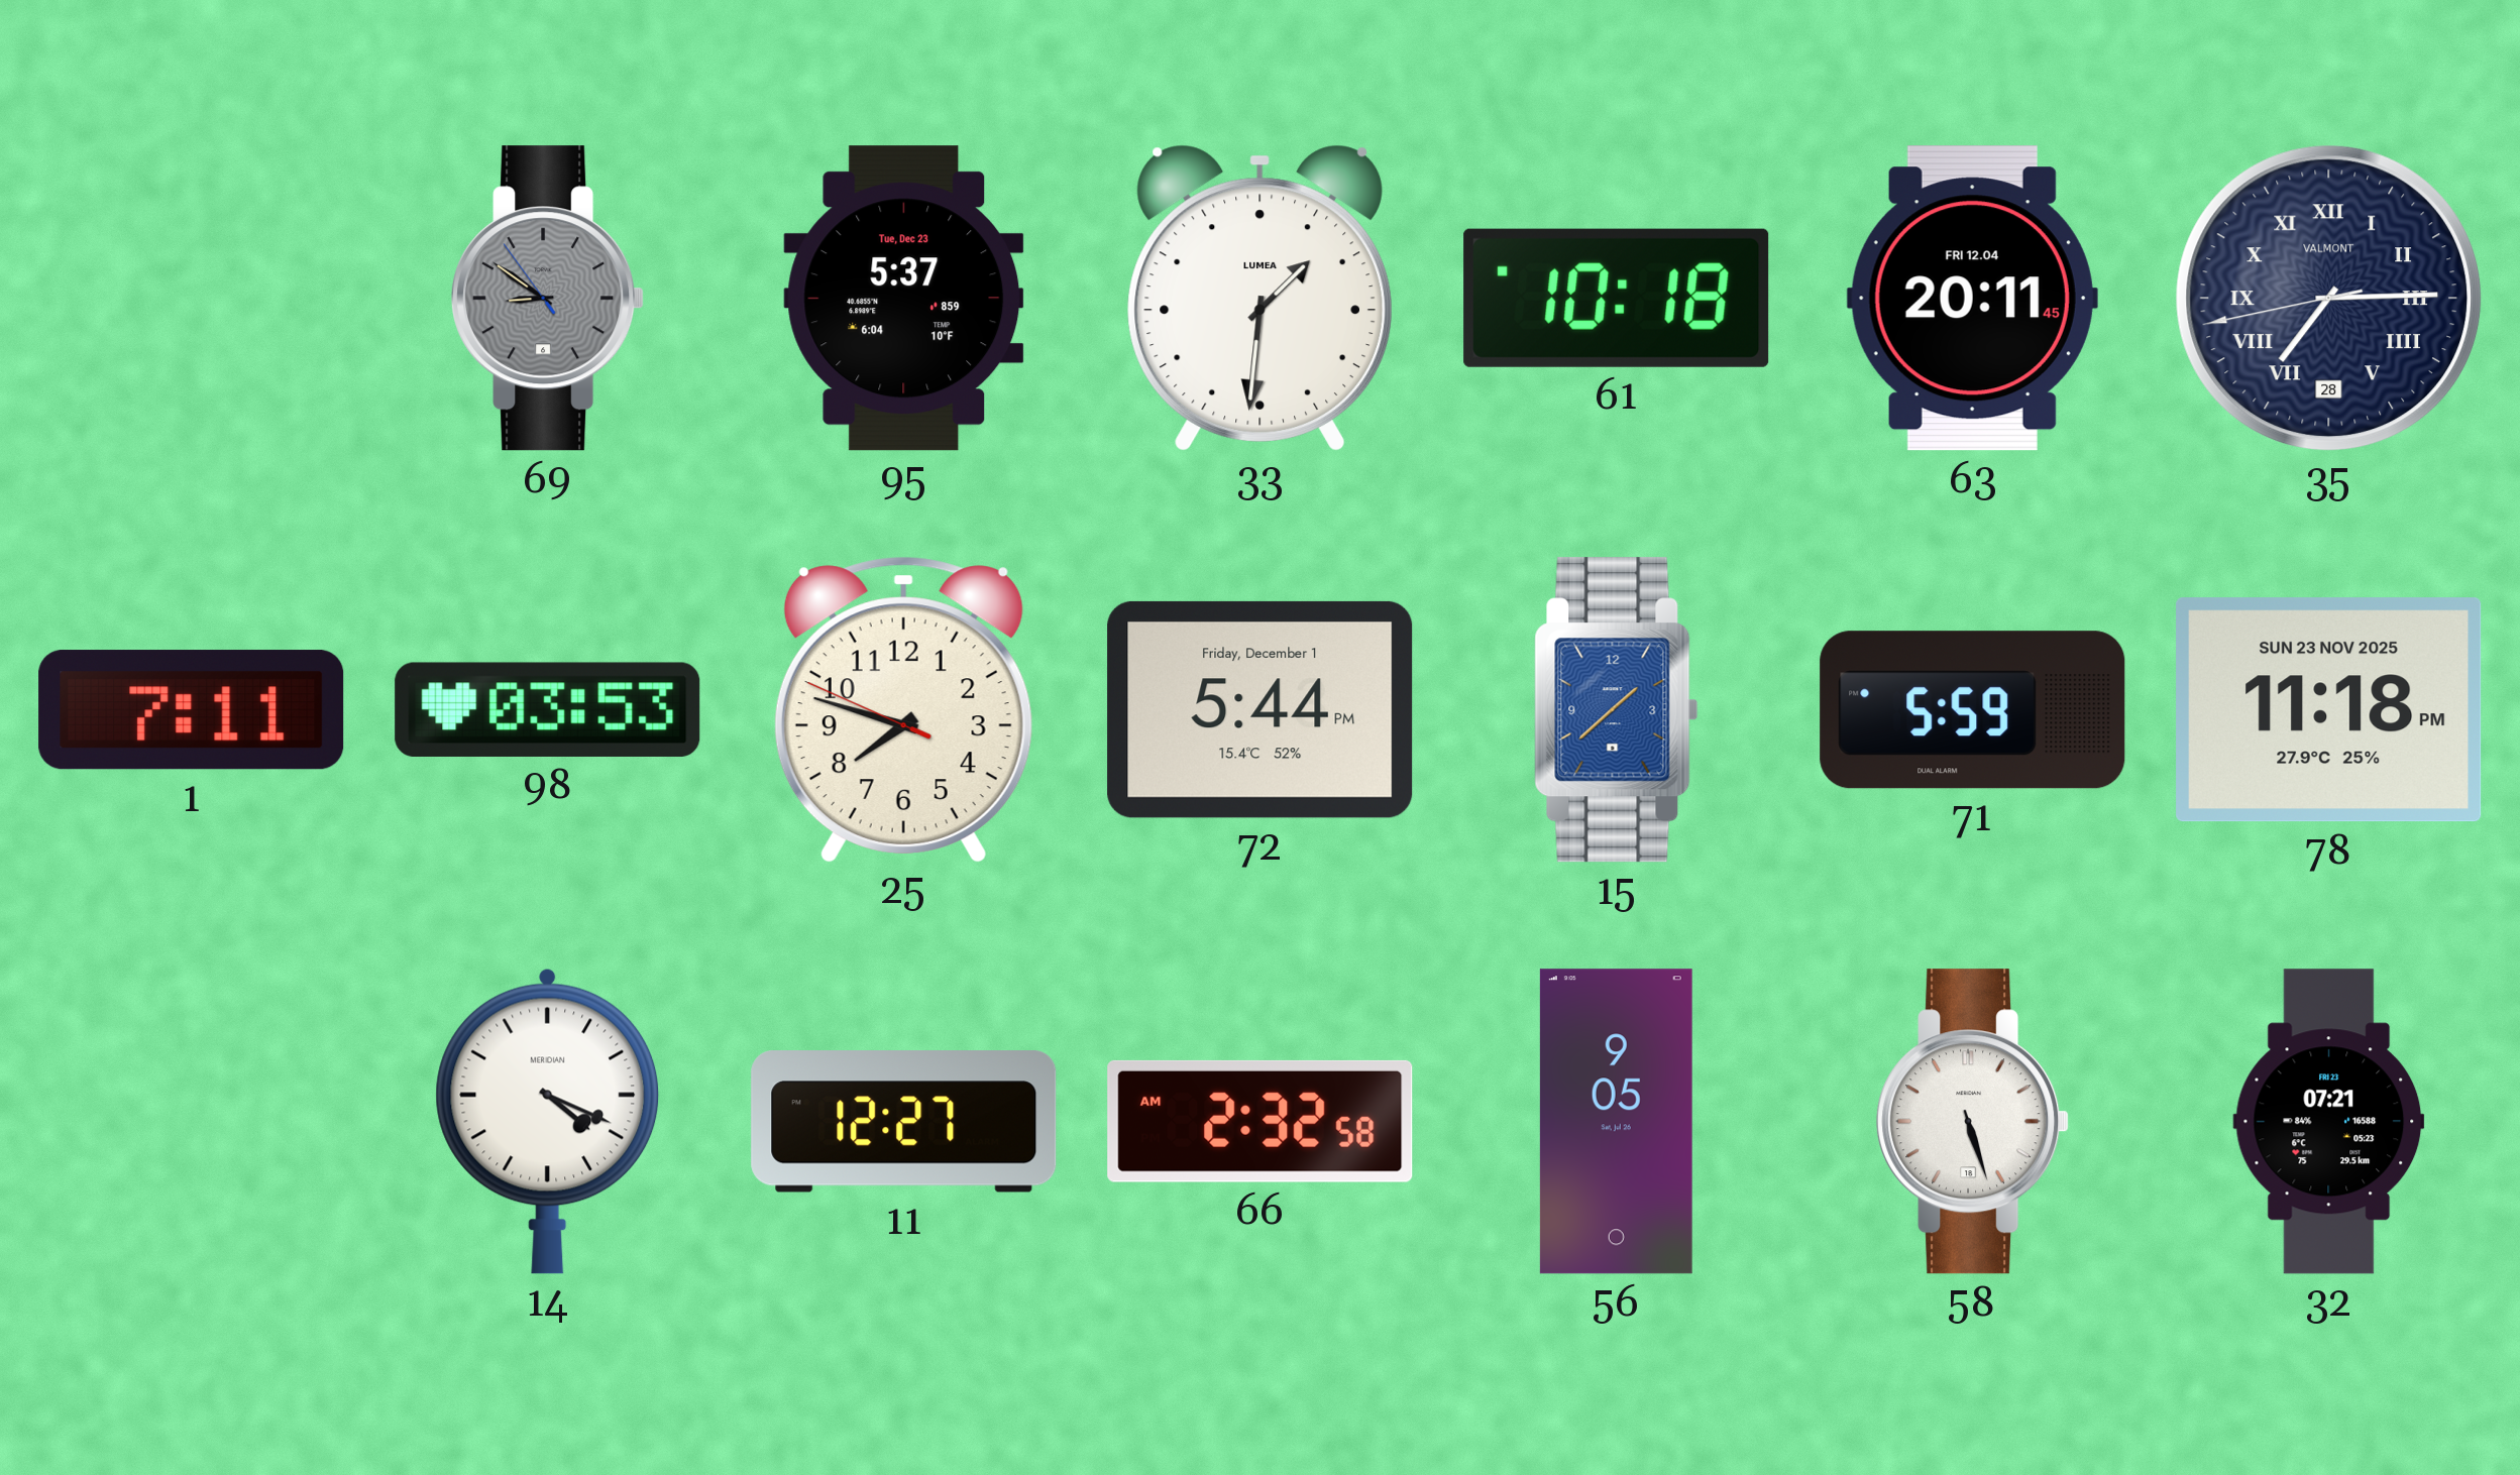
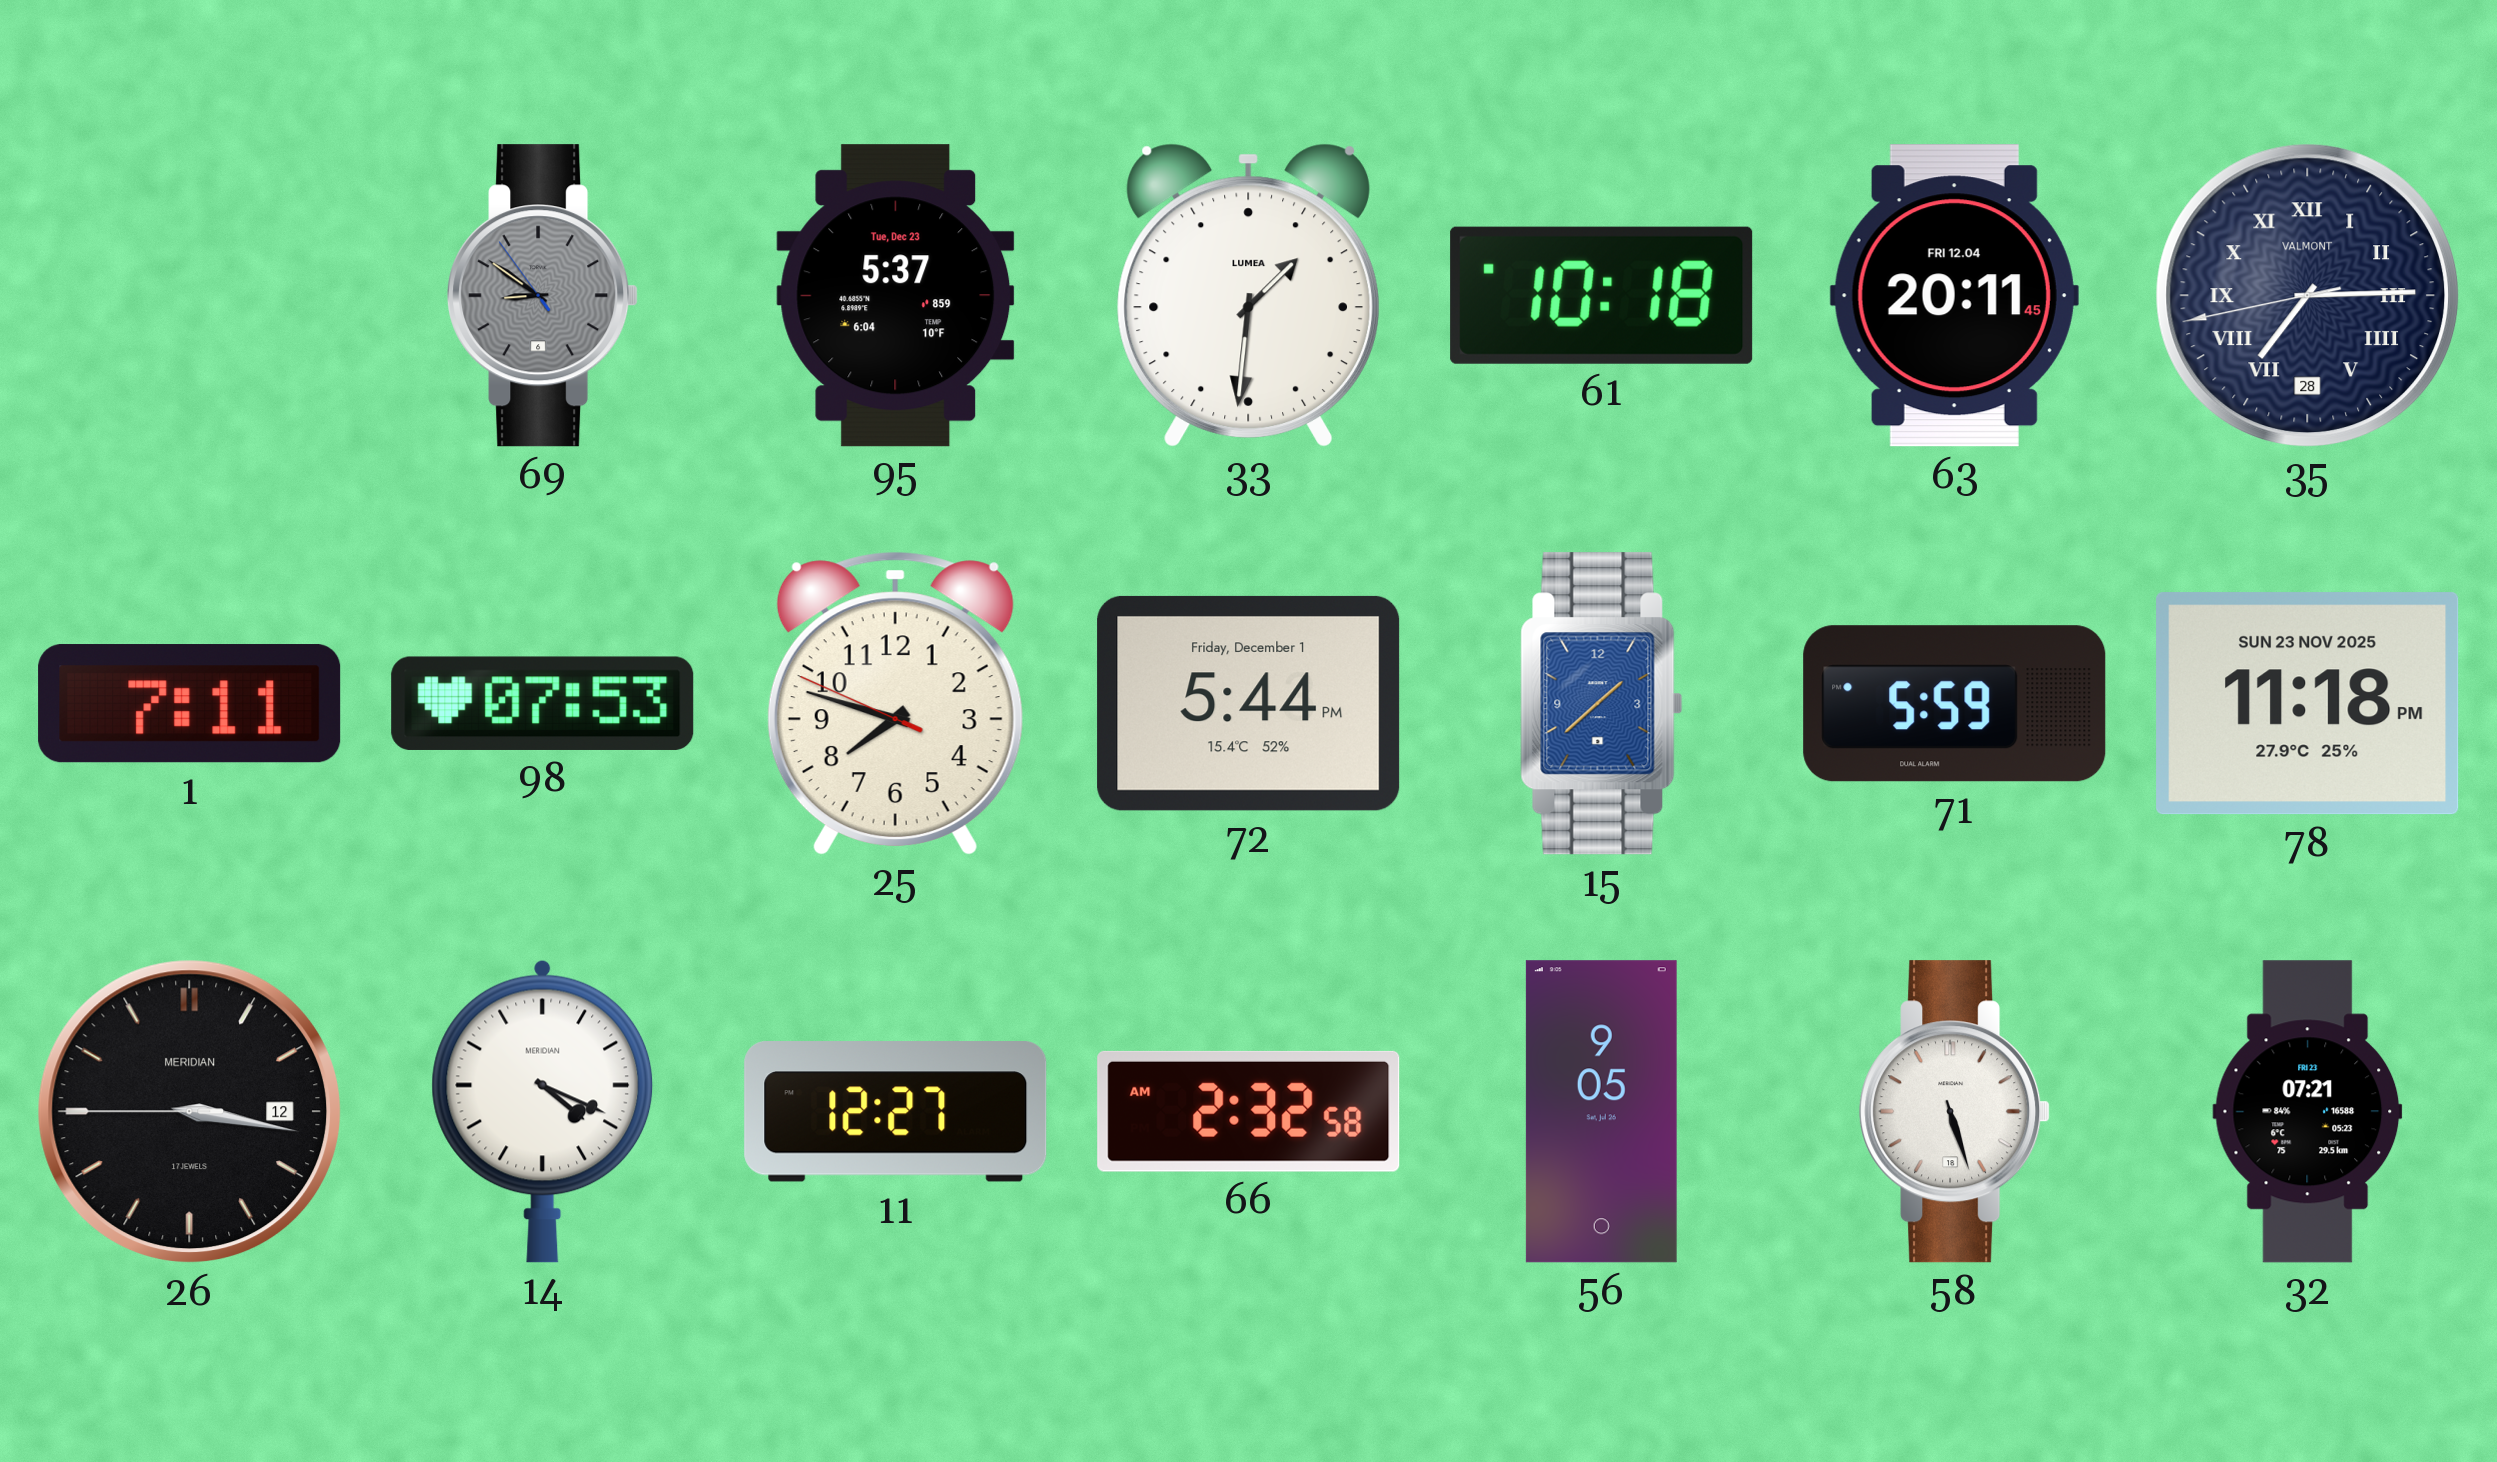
98: 03:53 -> 07:53
26: none -> 3:16
